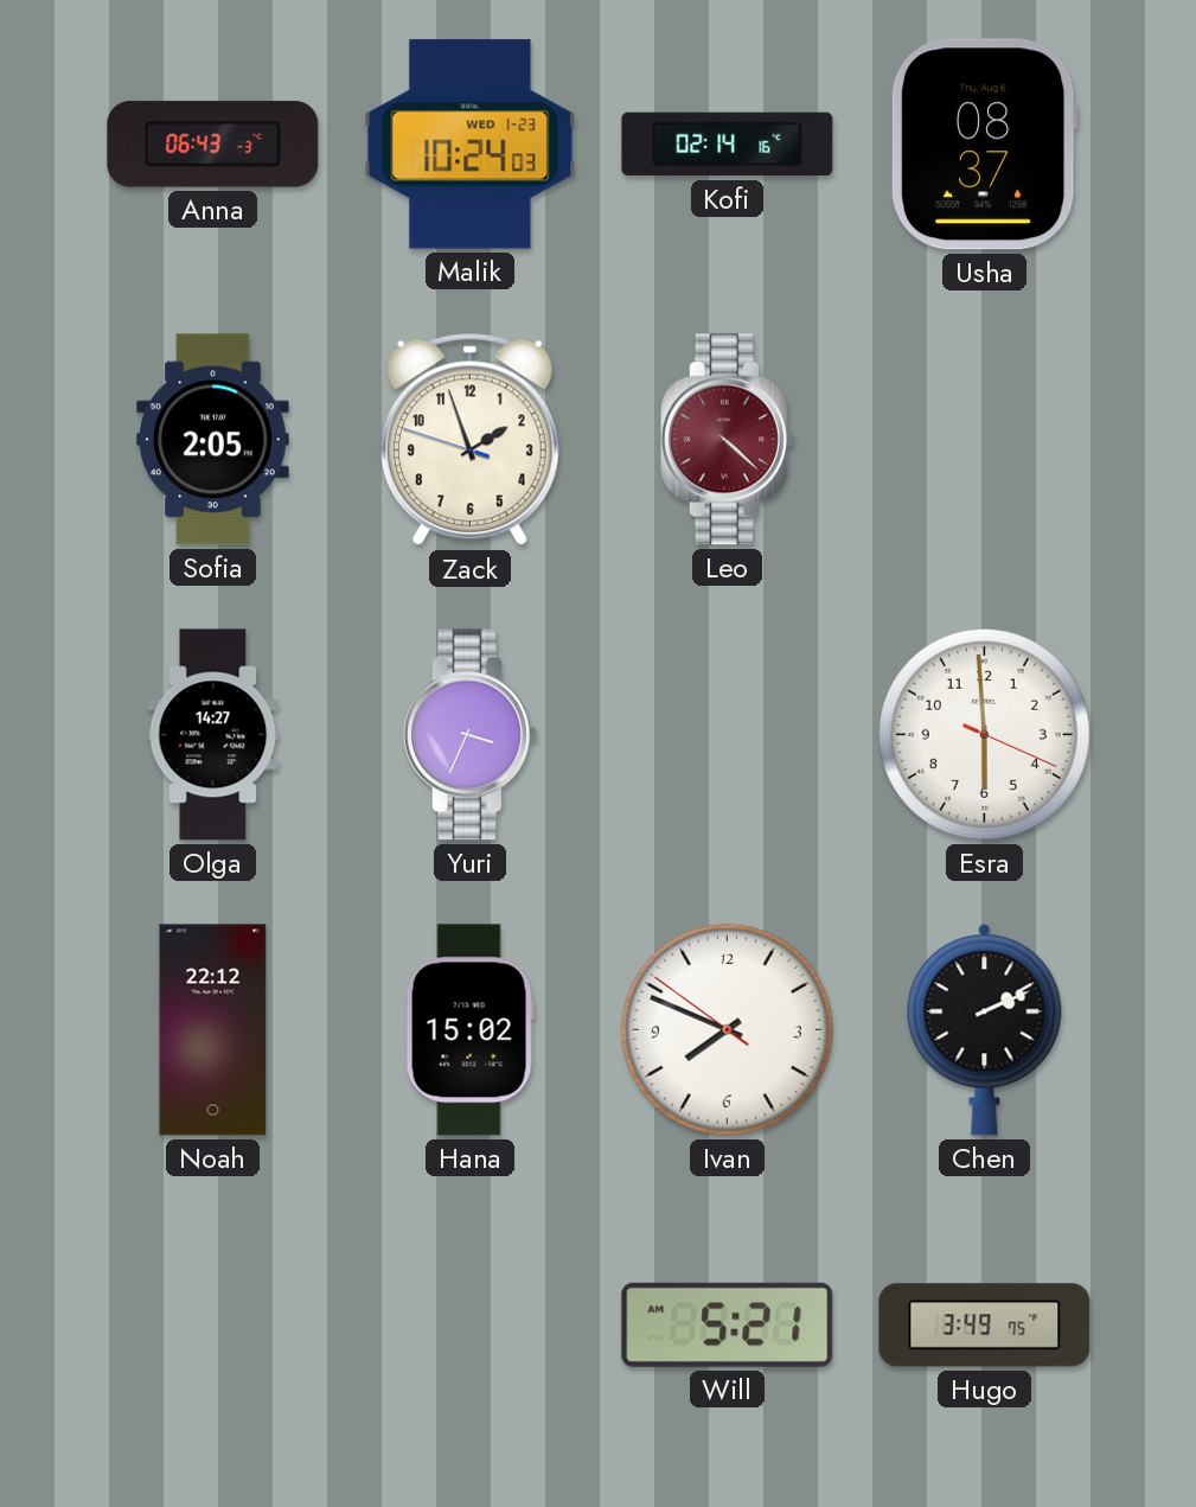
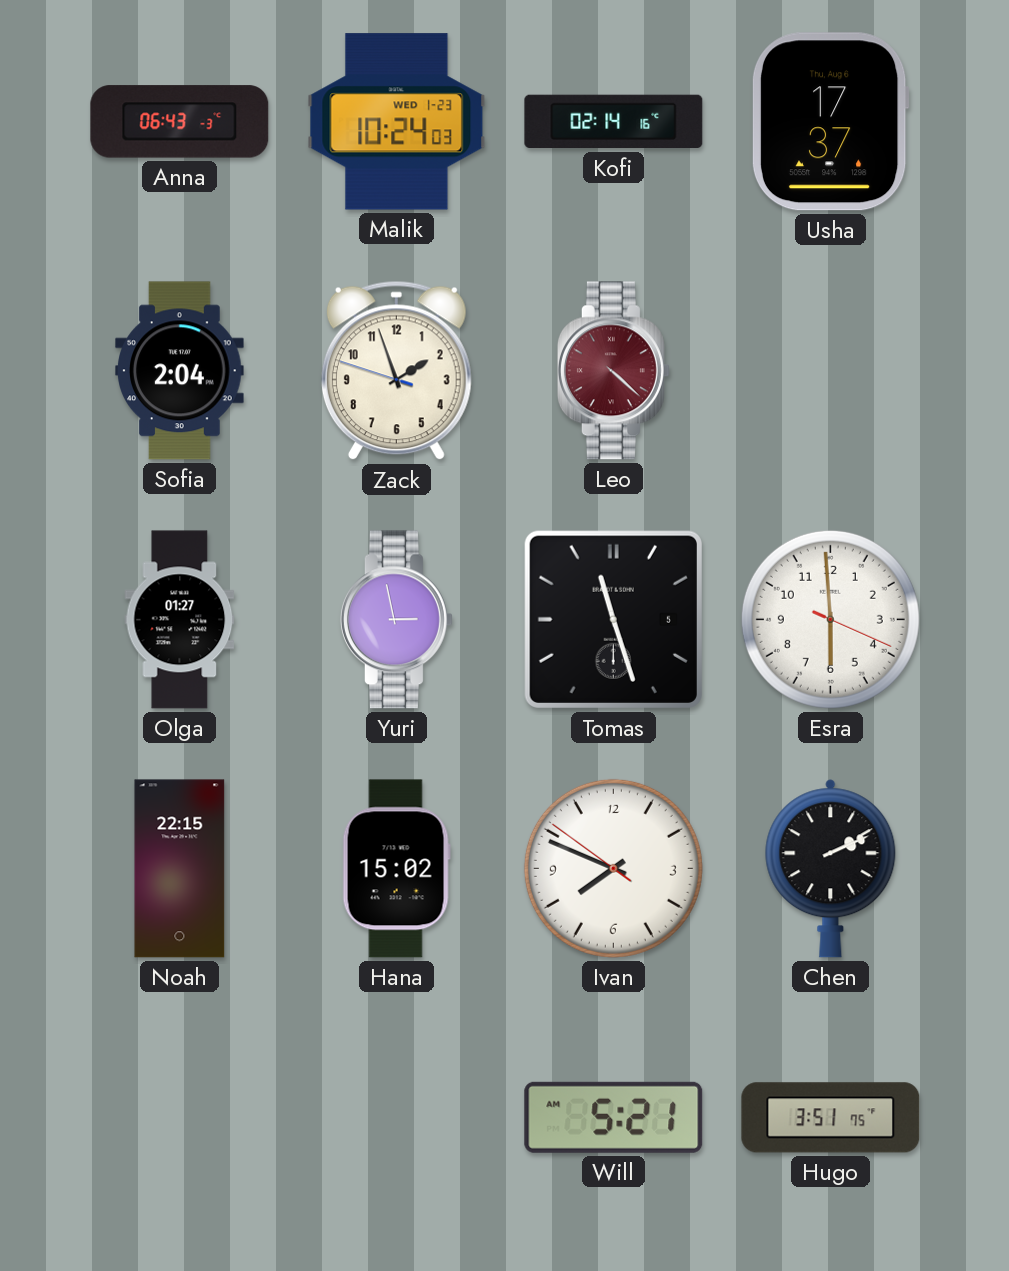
Usha: 08:37 -> 17:37
Sofia: 2:05 -> 2:04
Olga: 14:27 -> 01:27
Yuri: 3:34 -> 2:58
Tomas: none -> 11:27
Noah: 22:12 -> 22:15
Hugo: 3:49 -> 3:51
